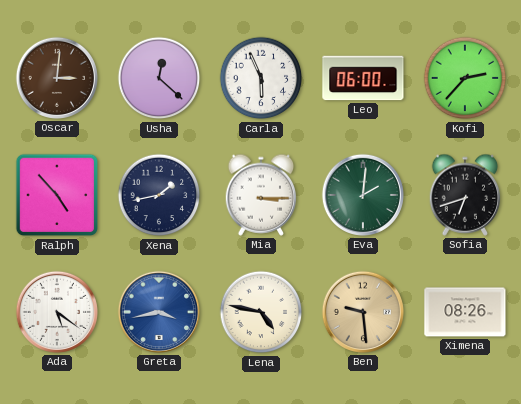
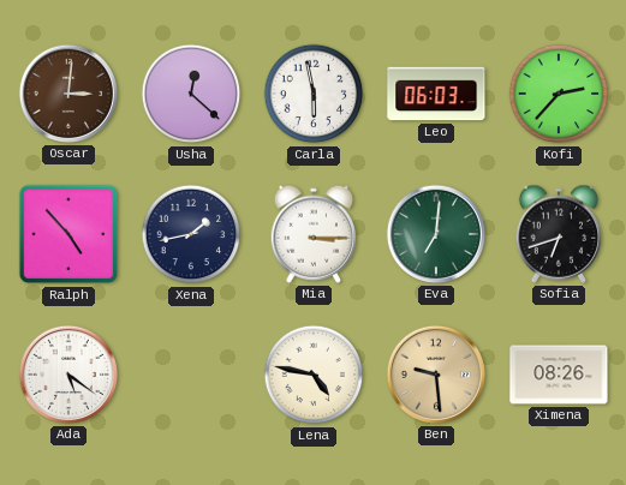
Carla: 5:56 -> 5:58
Leo: 06:00 -> 06:03
Eva: 2:01 -> 7:01
Greta: 3:43 -> none
